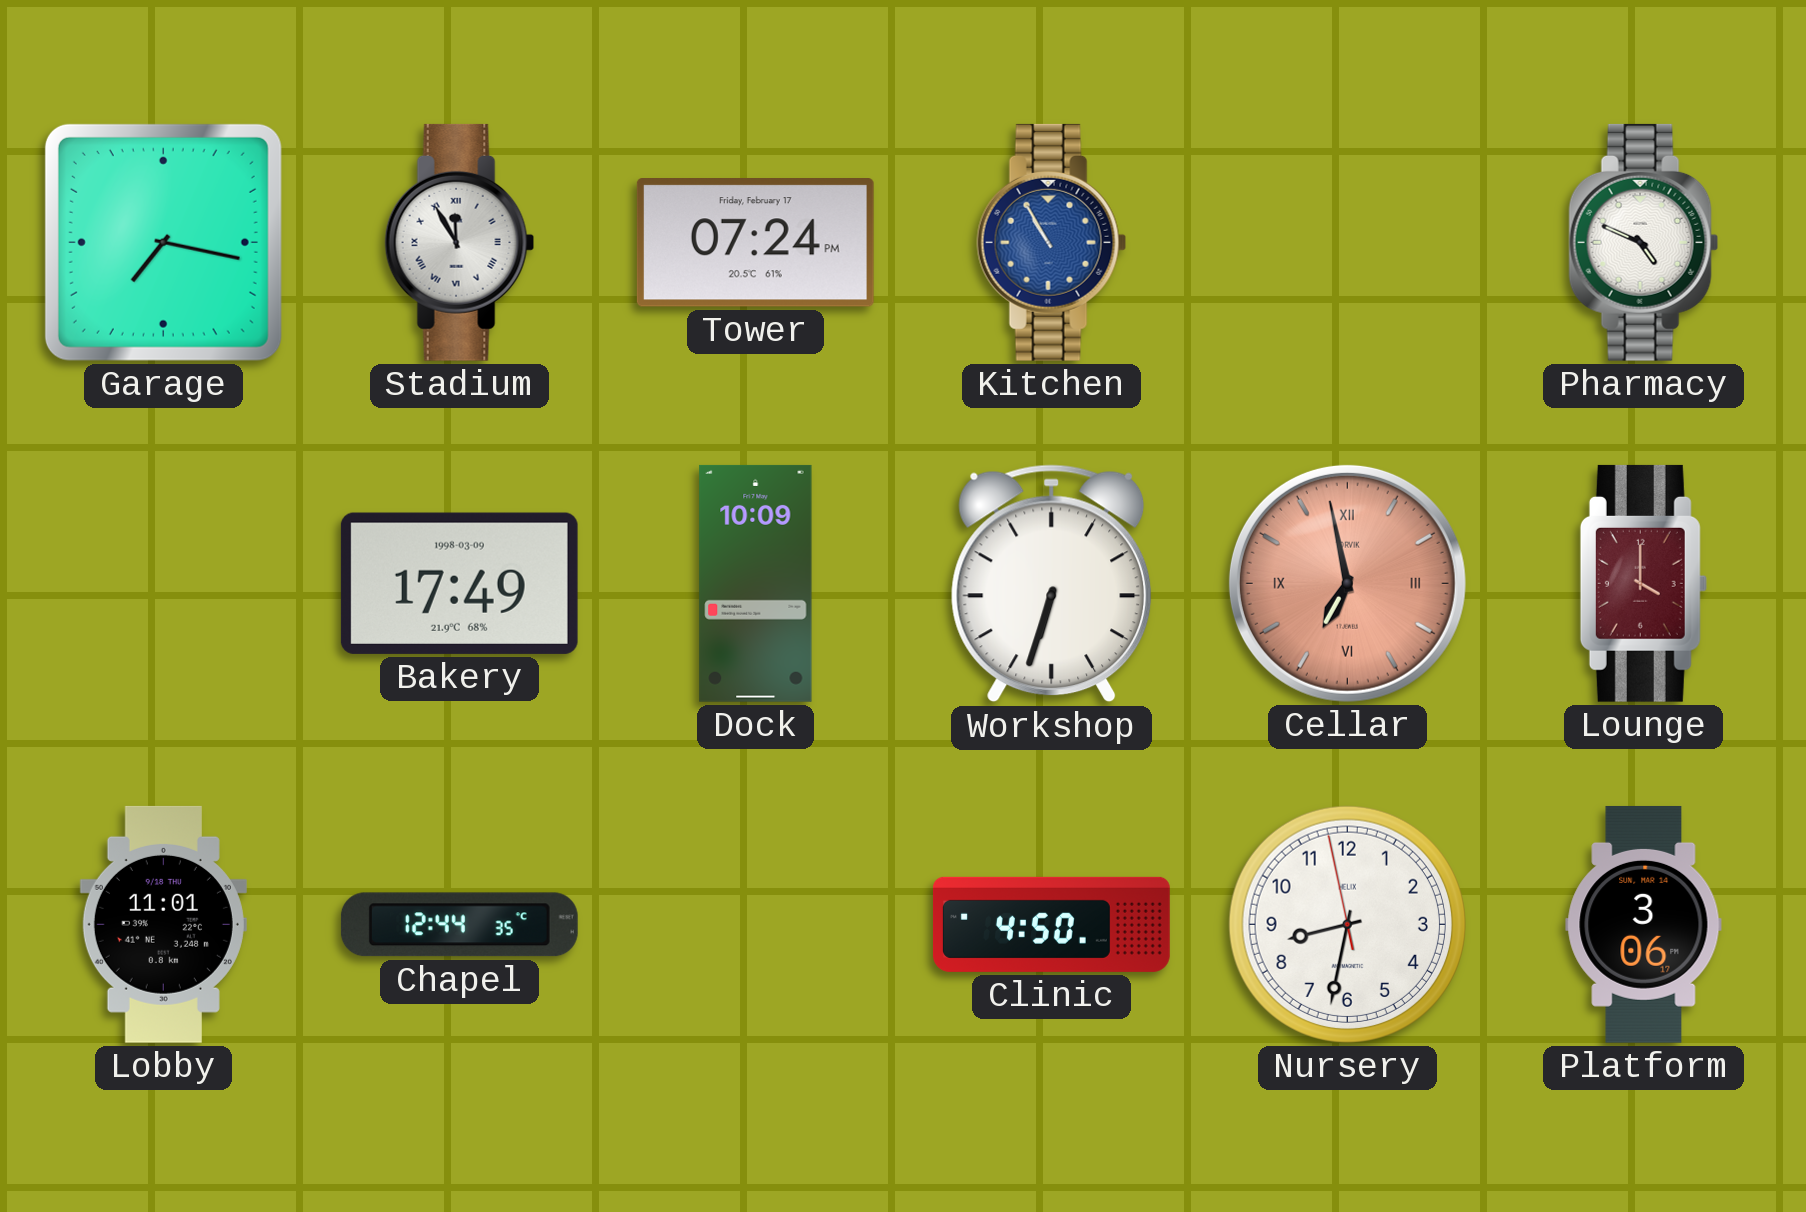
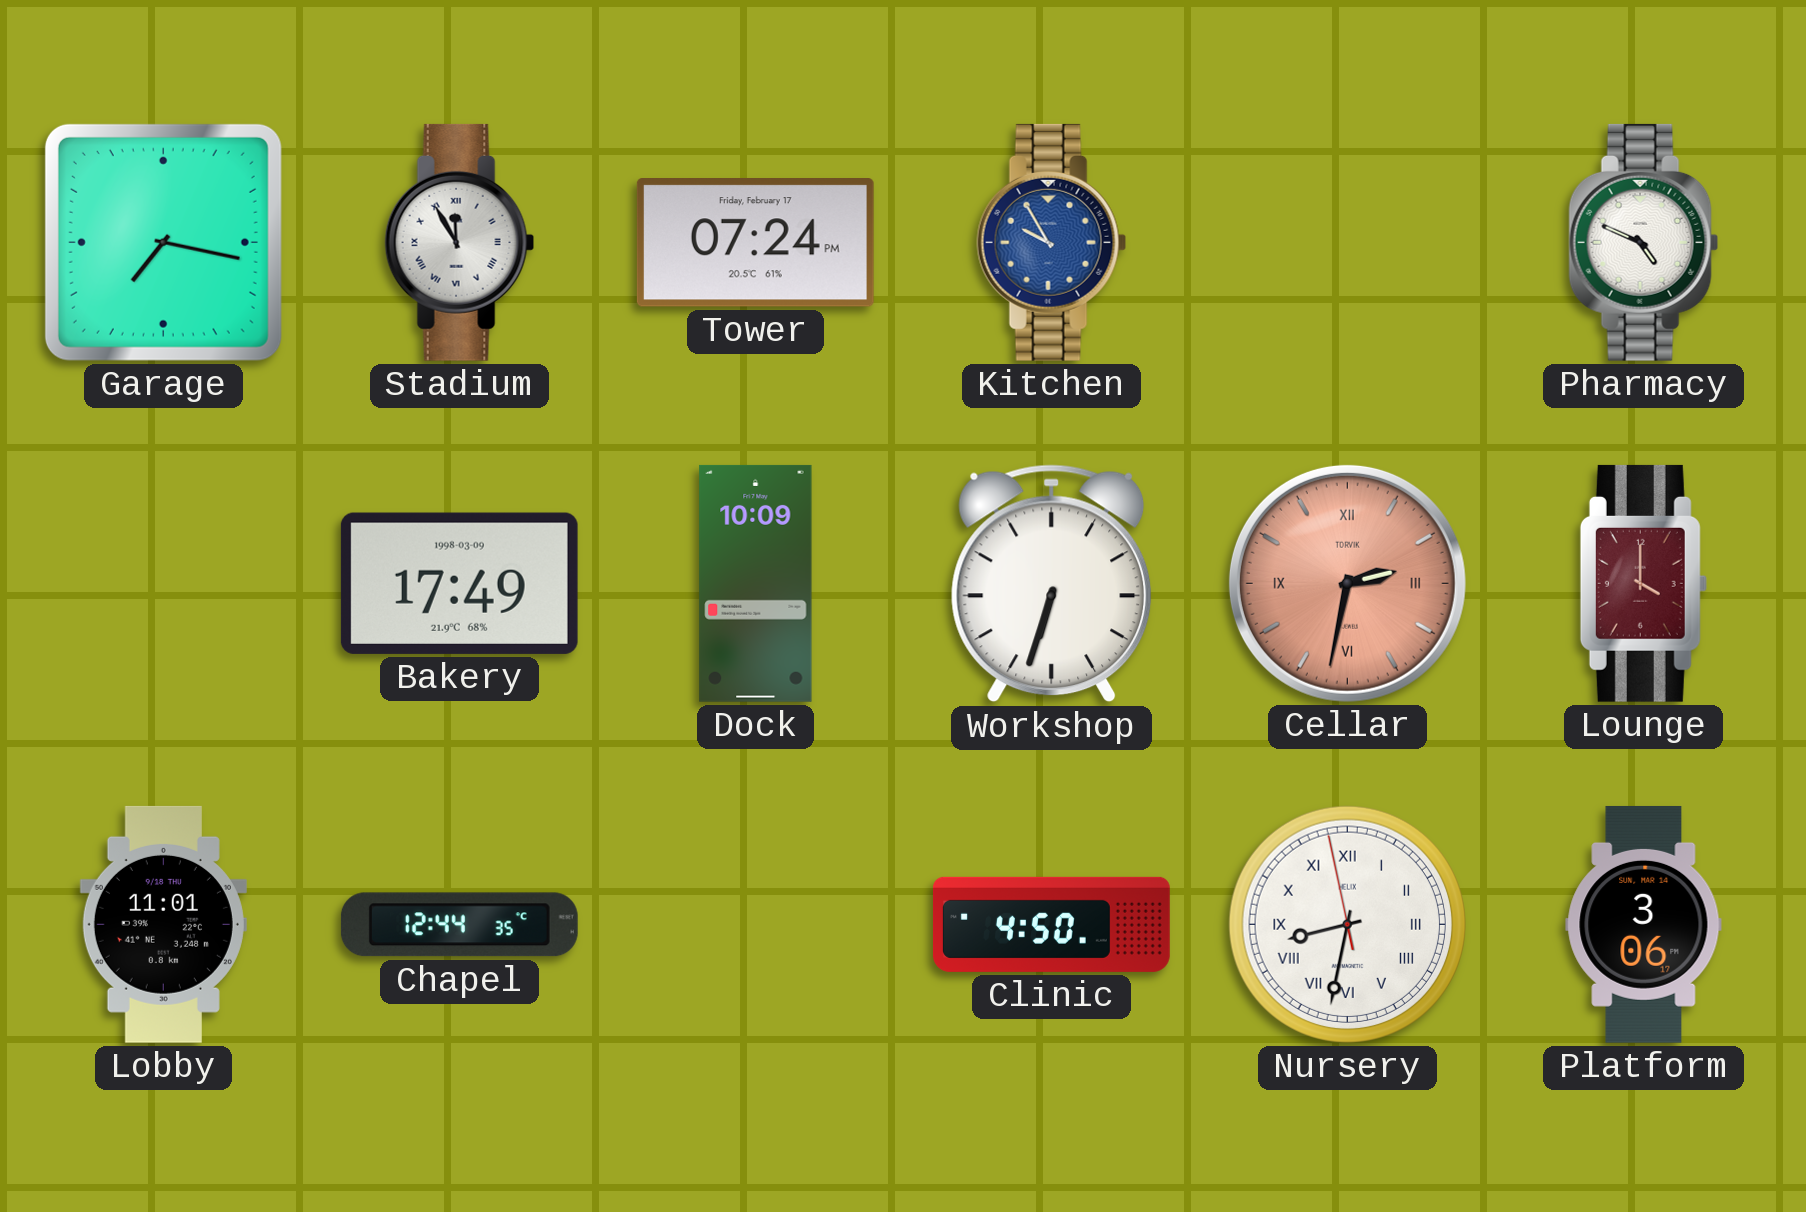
Kitchen: 10:55 -> 9:55
Cellar: 6:58 -> 2:32
Nursery numerals: Arabic -> Roman
